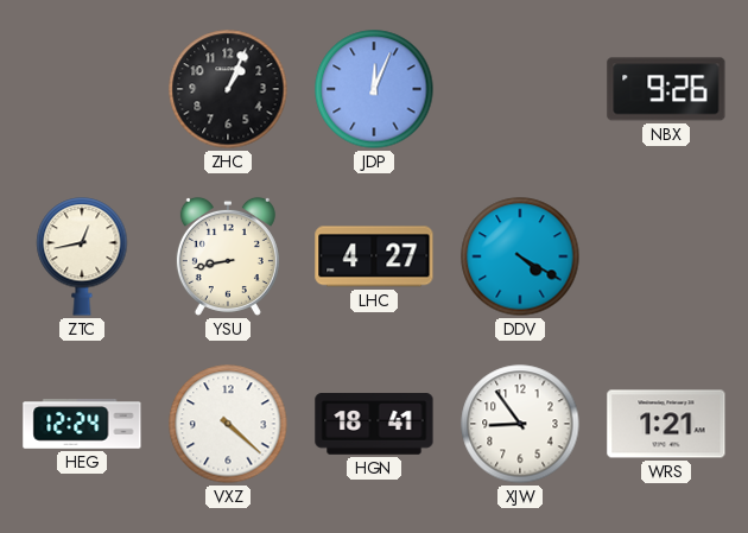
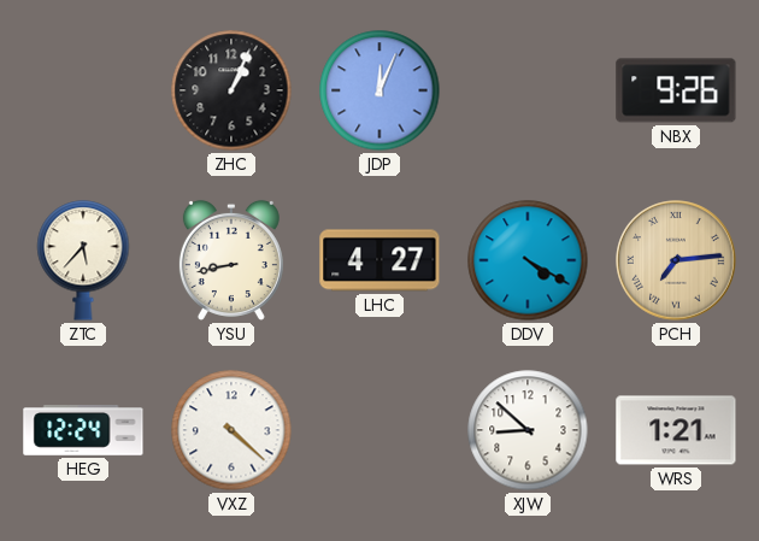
ZTC: 12:43 -> 5:37
PCH: none -> 7:14
HGN: 18:41 -> none
XJW: 8:54 -> 8:52
